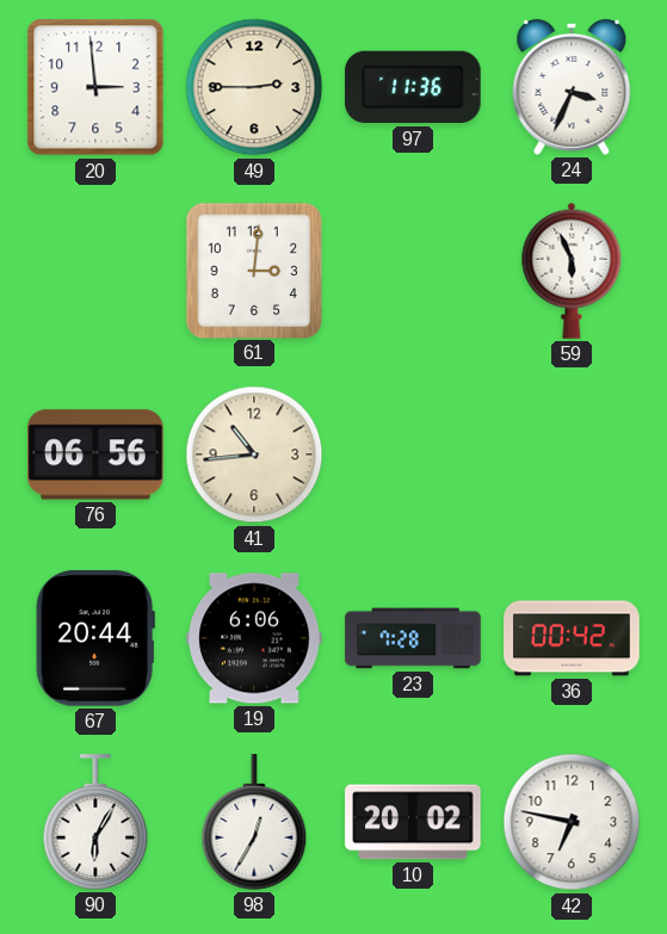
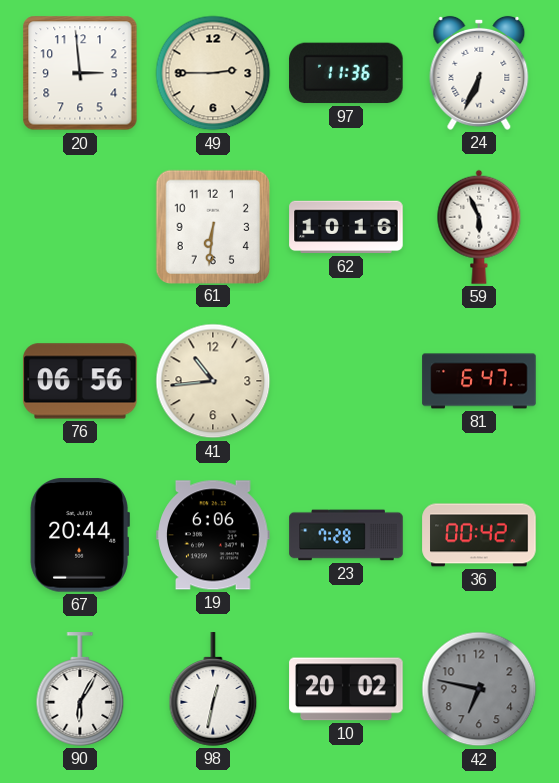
24: 3:34 -> 6:34
61: 3:01 -> 6:31
62: none -> 10:16
81: none -> 6:47
98: 12:35 -> 12:32
42 dial: white -> grey
